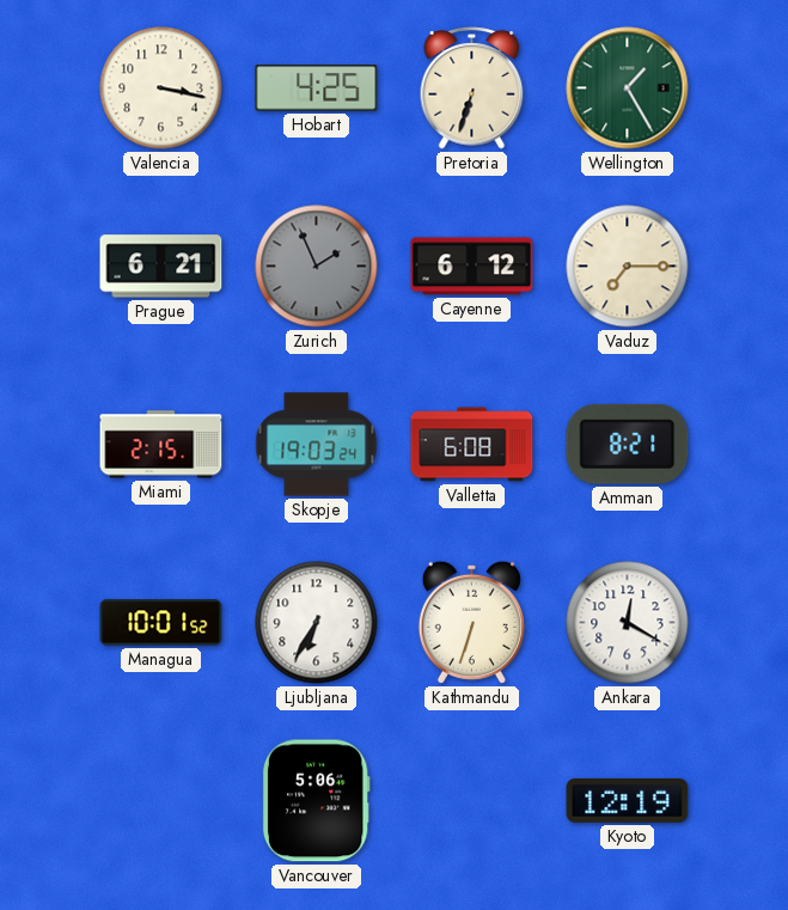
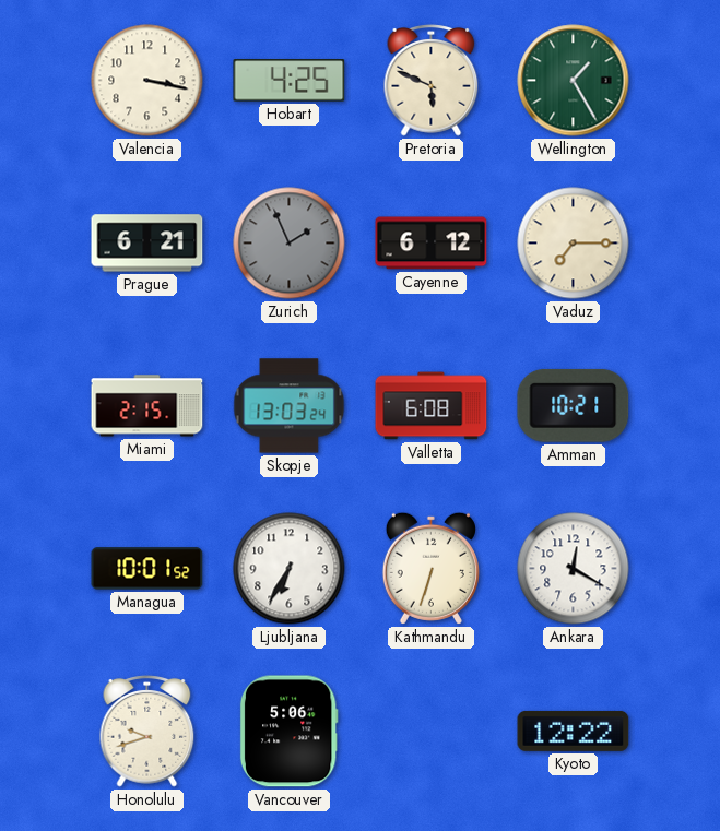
Pretoria: 6:33 -> 5:49
Skopje: 19:03 -> 13:03
Amman: 8:21 -> 10:21
Honolulu: none -> 9:42
Kyoto: 12:19 -> 12:22
